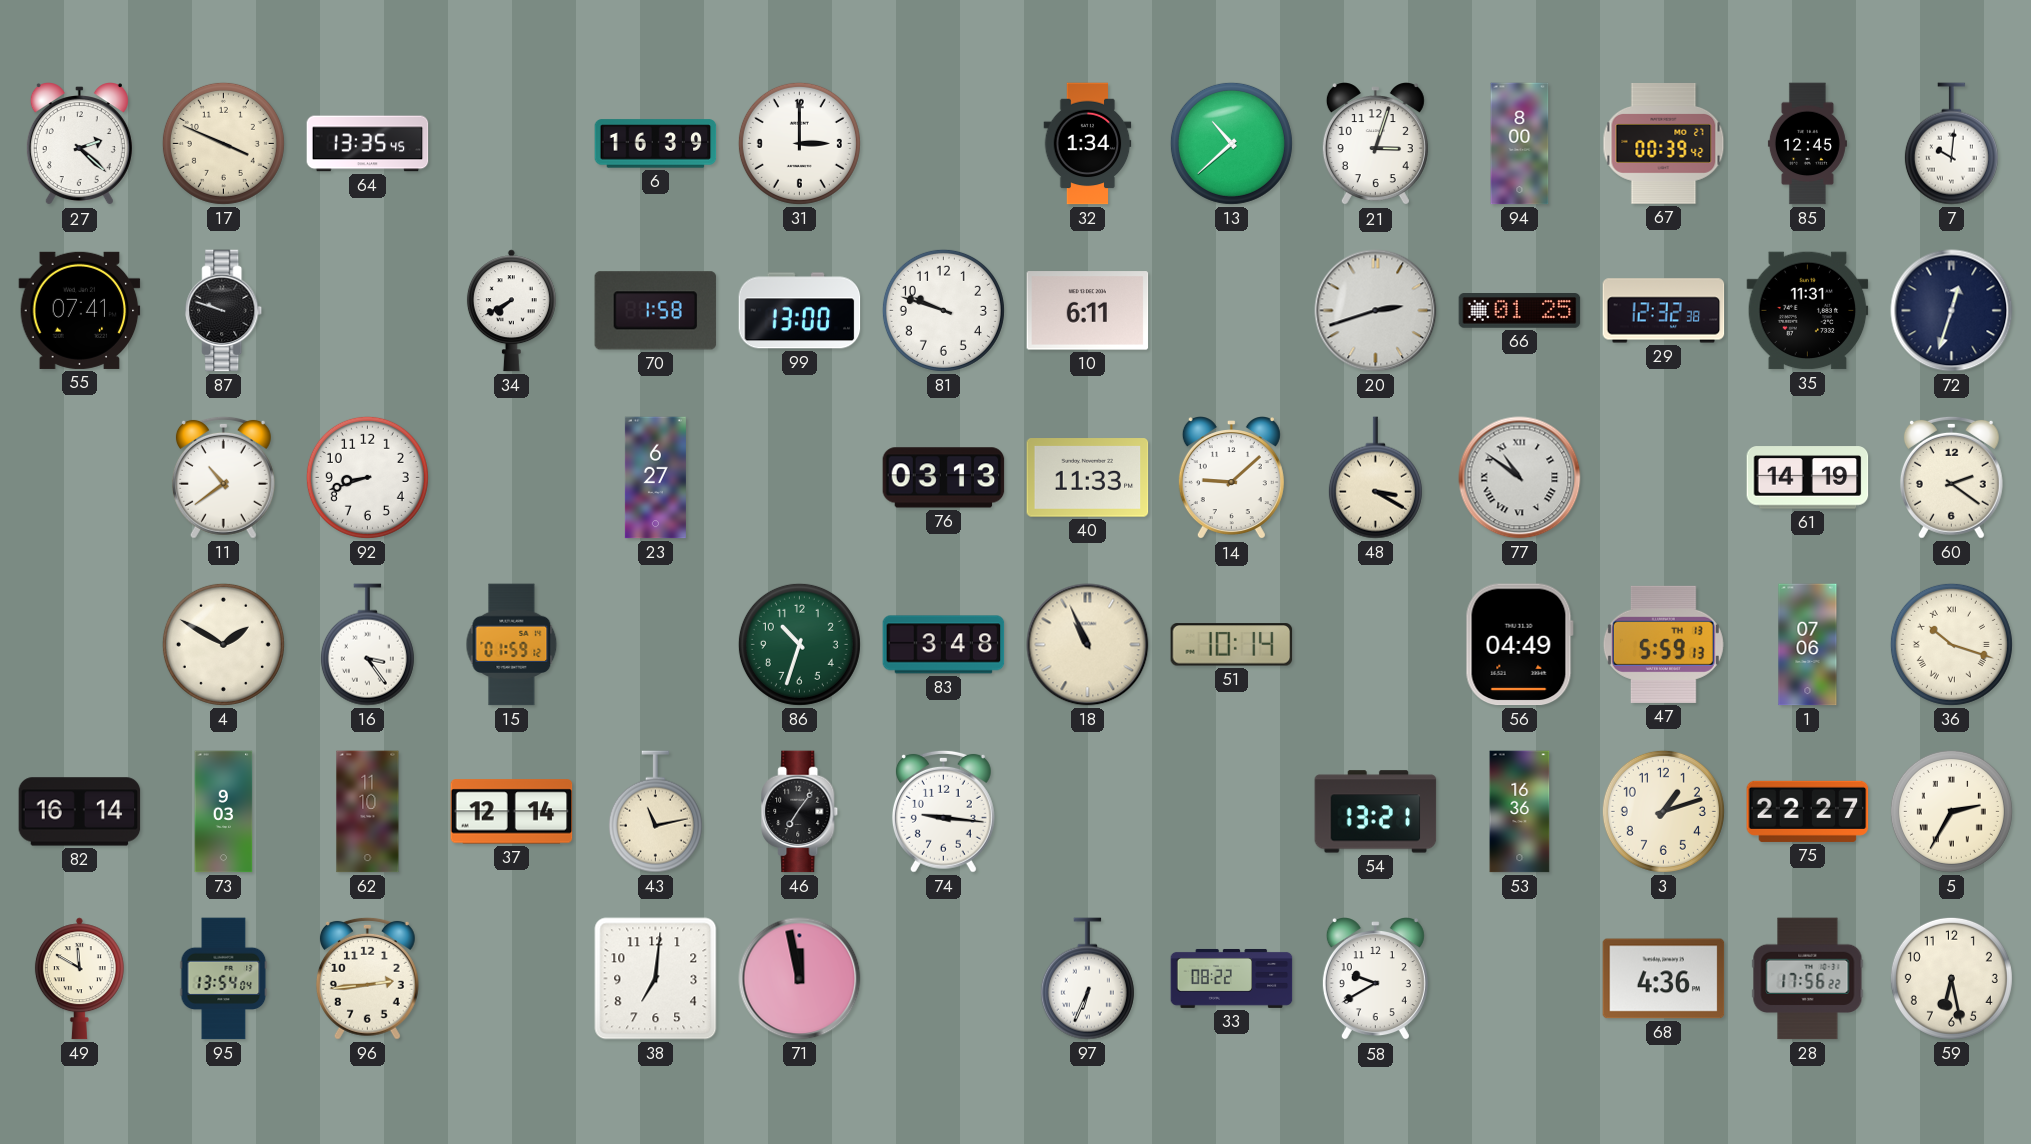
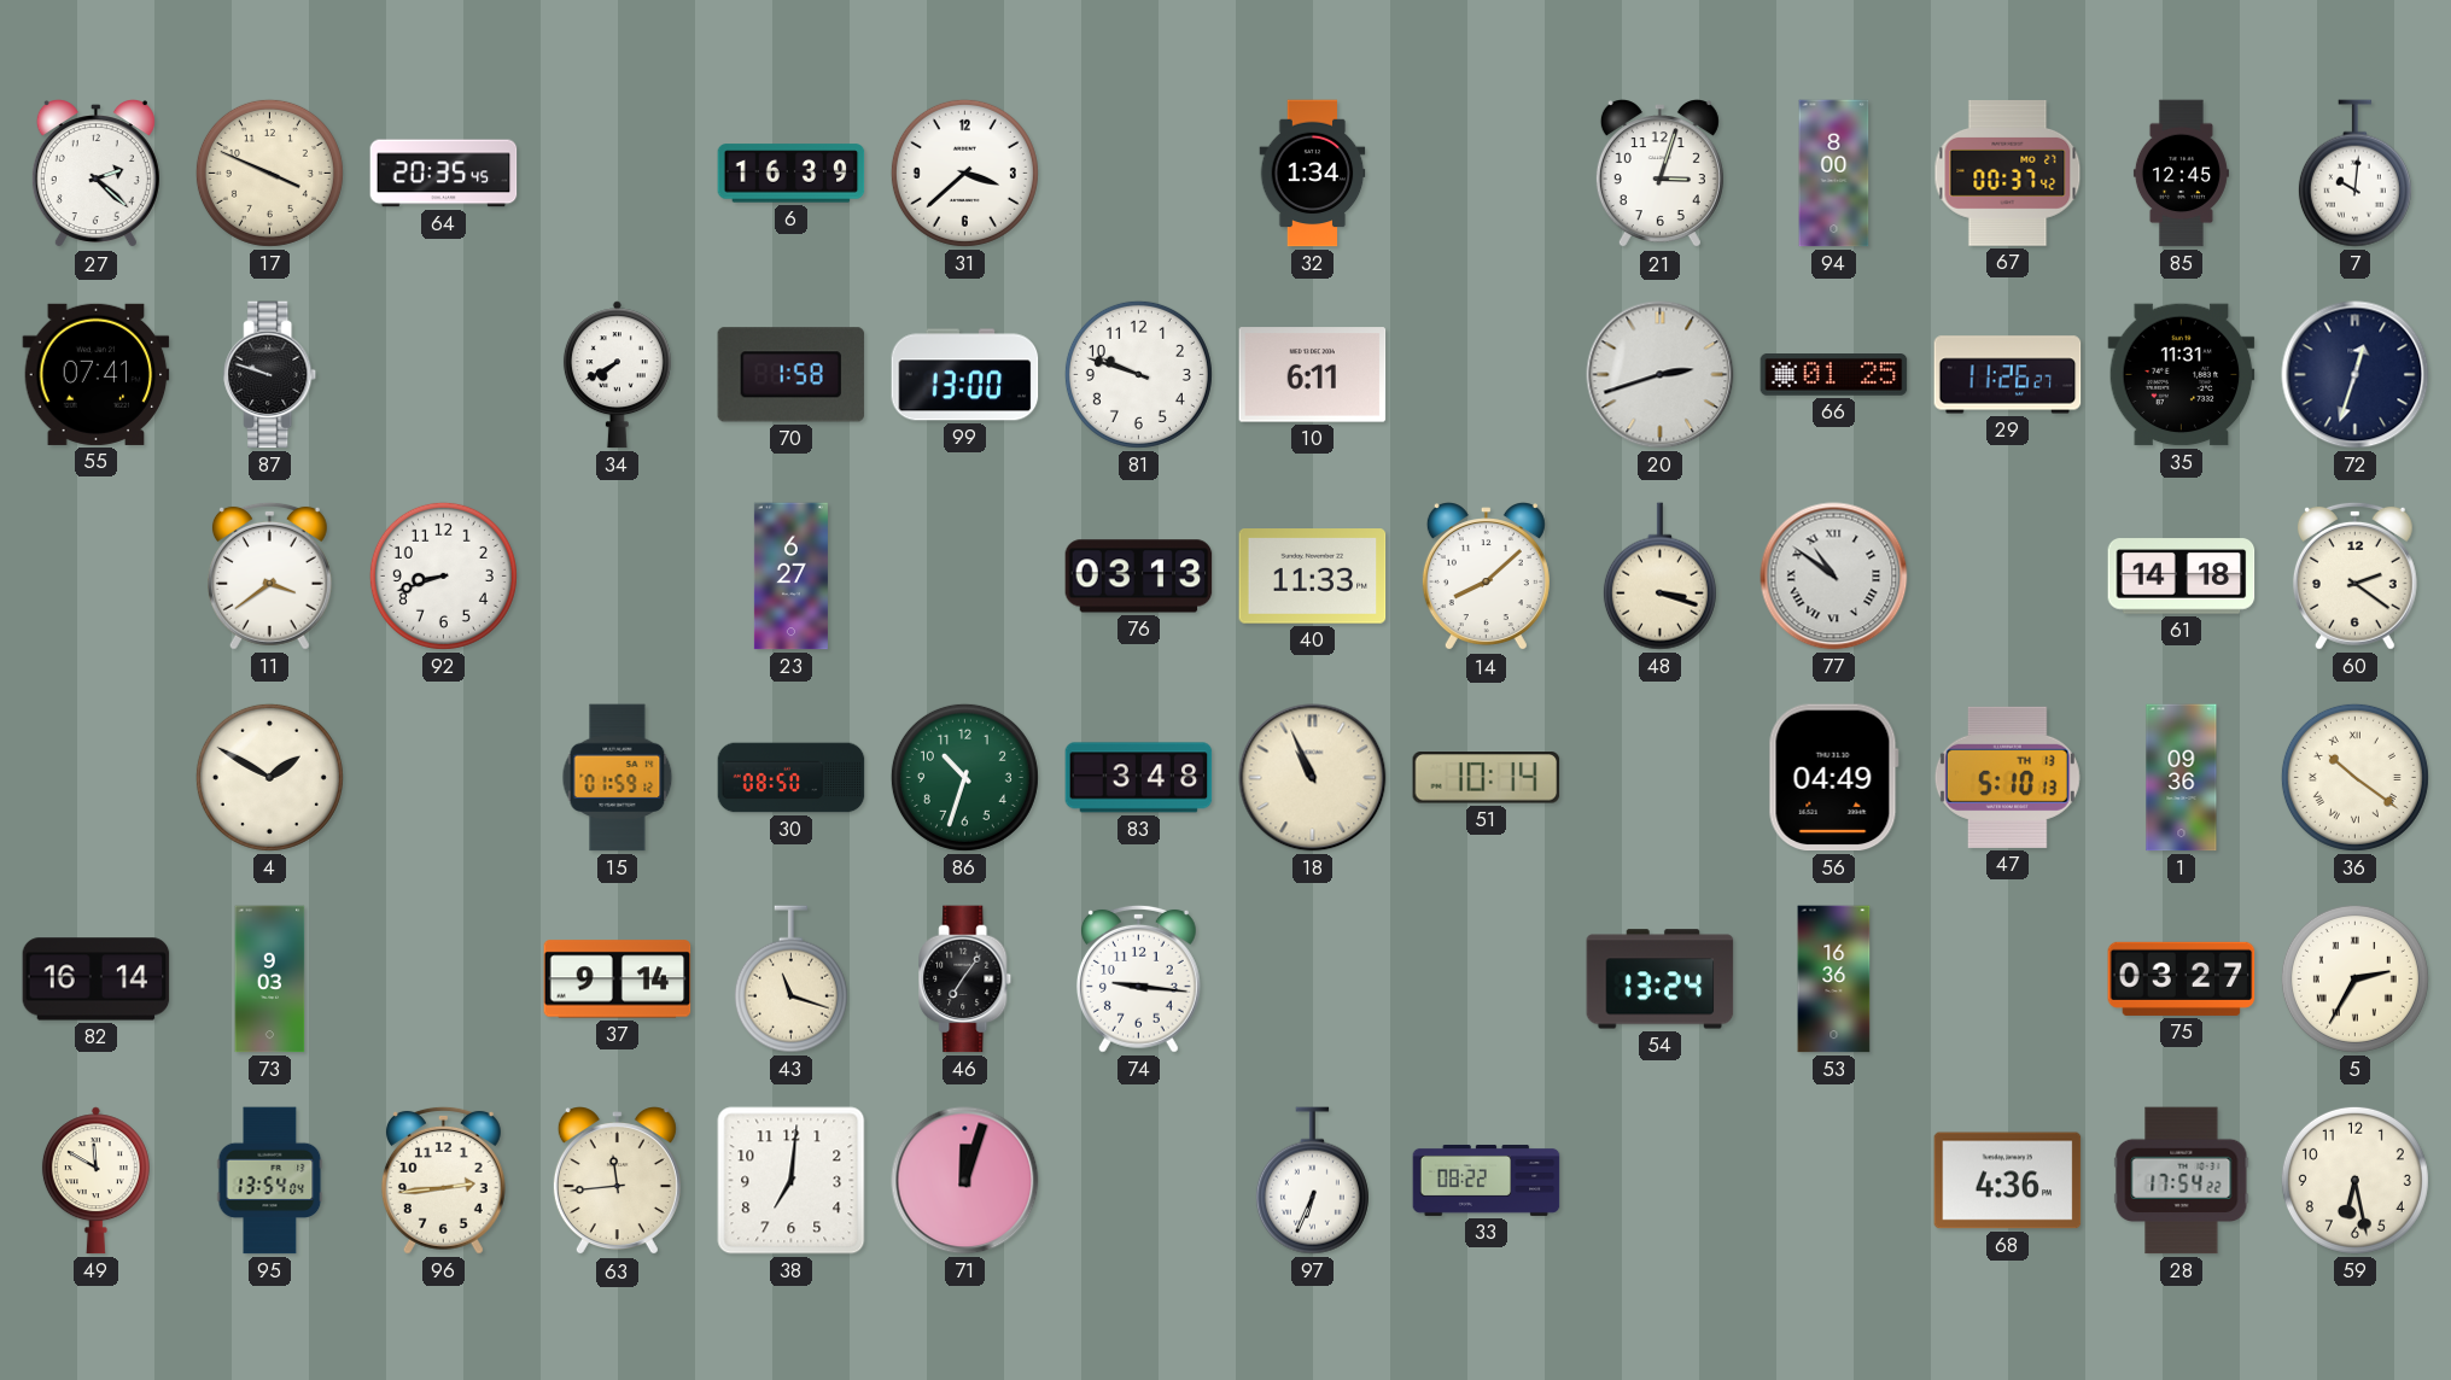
64: 13:35 -> 20:35
31: 3:00 -> 3:38
13: 10:38 -> none
67: 00:39 -> 00:37
29: 12:32 -> 11:26
11: 10:39 -> 3:39
14: 9:08 -> 8:08
48: 3:20 -> 3:18
61: 14:19 -> 14:18
16: 3:24 -> none
30: none -> 08:50
47: 5:59 -> 5:10
1: 07:06 -> 09:36
36: 10:18 -> 10:21
62: 11:10 -> none
37: 12:14 -> 9:14
43: 11:13 -> 11:18
54: 13:21 -> 13:24
3: 1:12 -> none
75: 22:27 -> 03:27
63: none -> 11:44
71: 11:58 -> 12:03
58: 9:40 -> none
28: 17:56 -> 17:54
